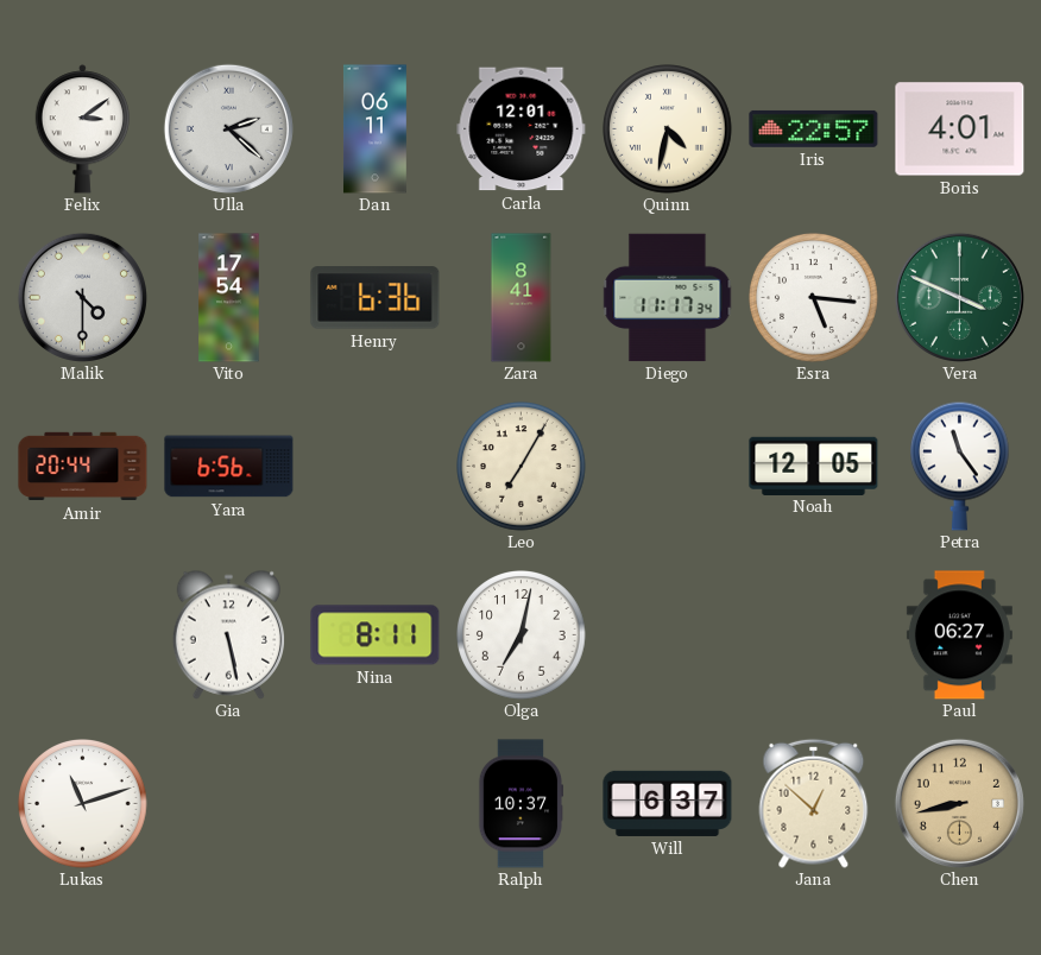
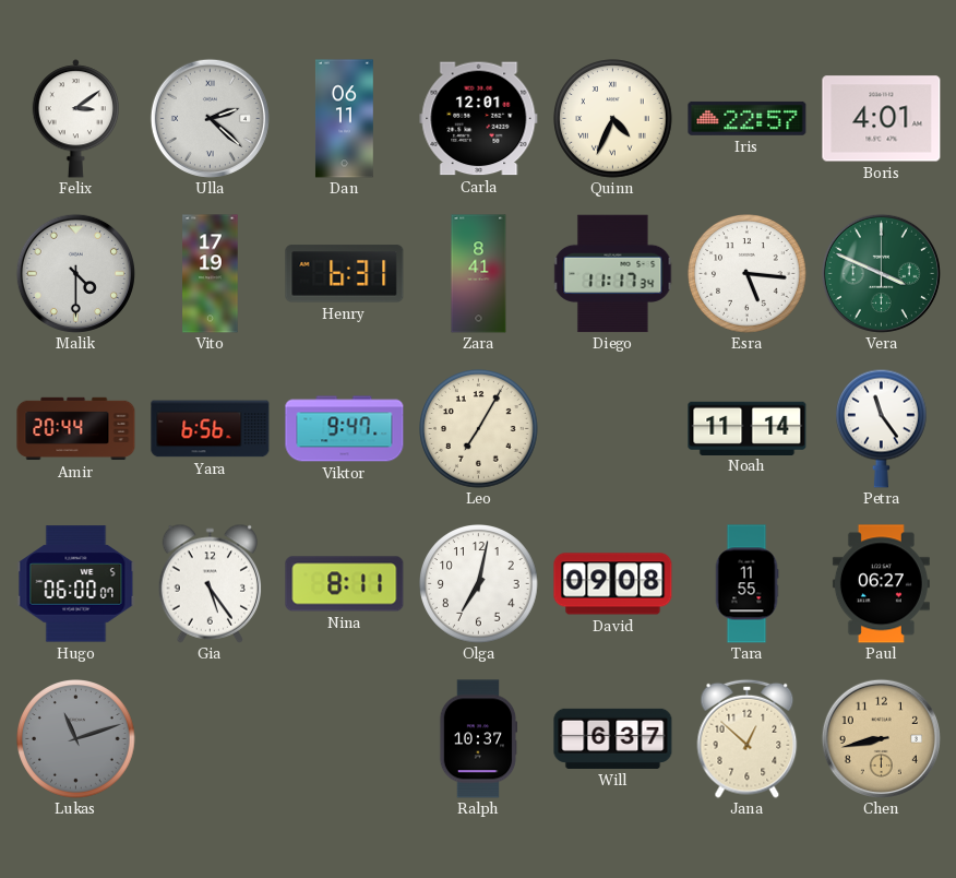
Quinn: 4:32 -> 4:34
Vito: 17:54 -> 17:19
Henry: 6:36 -> 6:31
Viktor: none -> 9:47
Noah: 12:05 -> 11:14
Hugo: none -> 06:00
Gia: 5:28 -> 5:24
David: none -> 09:08
Tara: none -> 11:55
Lukas dial: white -> grey
